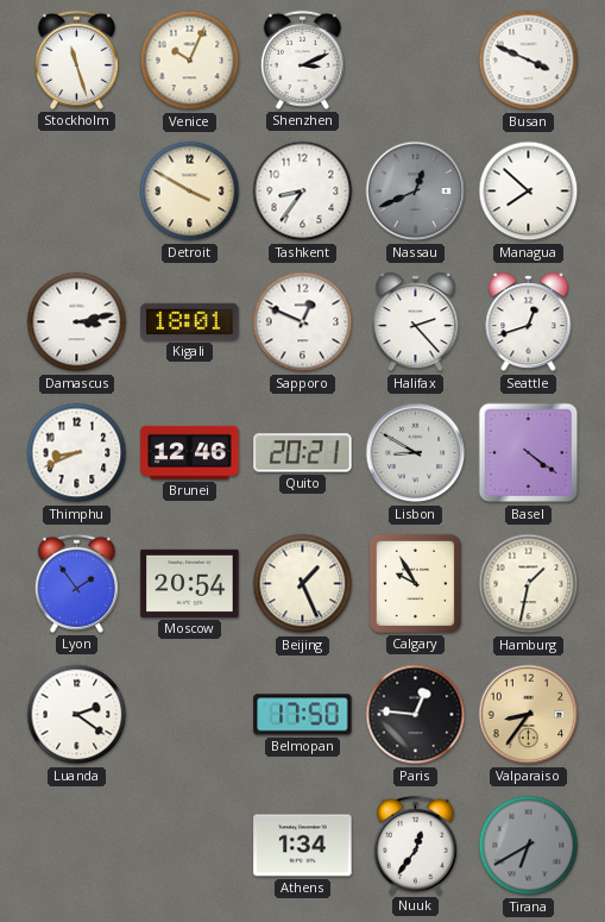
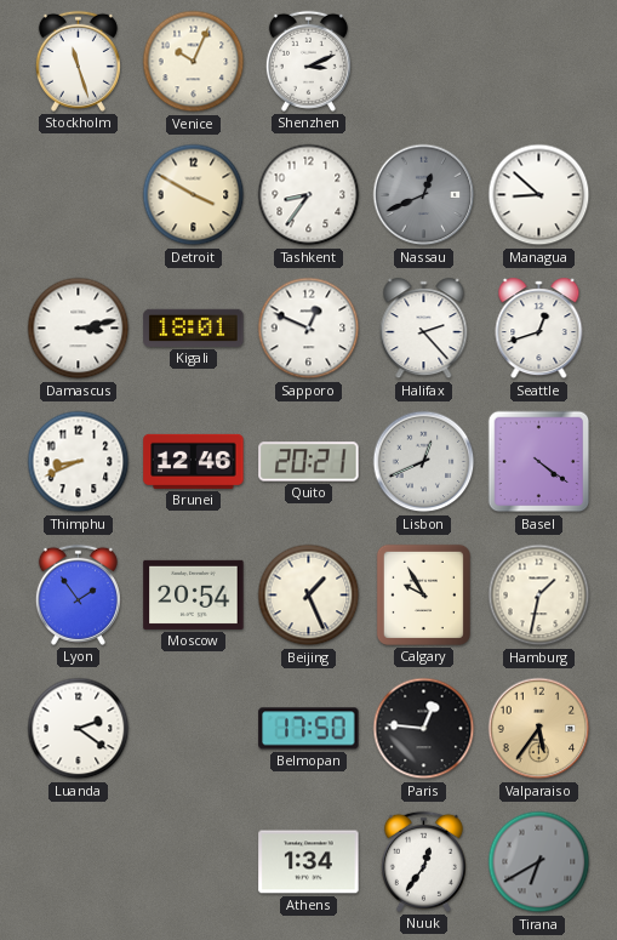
Busan: 3:49 -> none
Managua: 7:52 -> 8:52
Lisbon: 8:50 -> 12:41
Valparaiso: 8:36 -> 5:36
